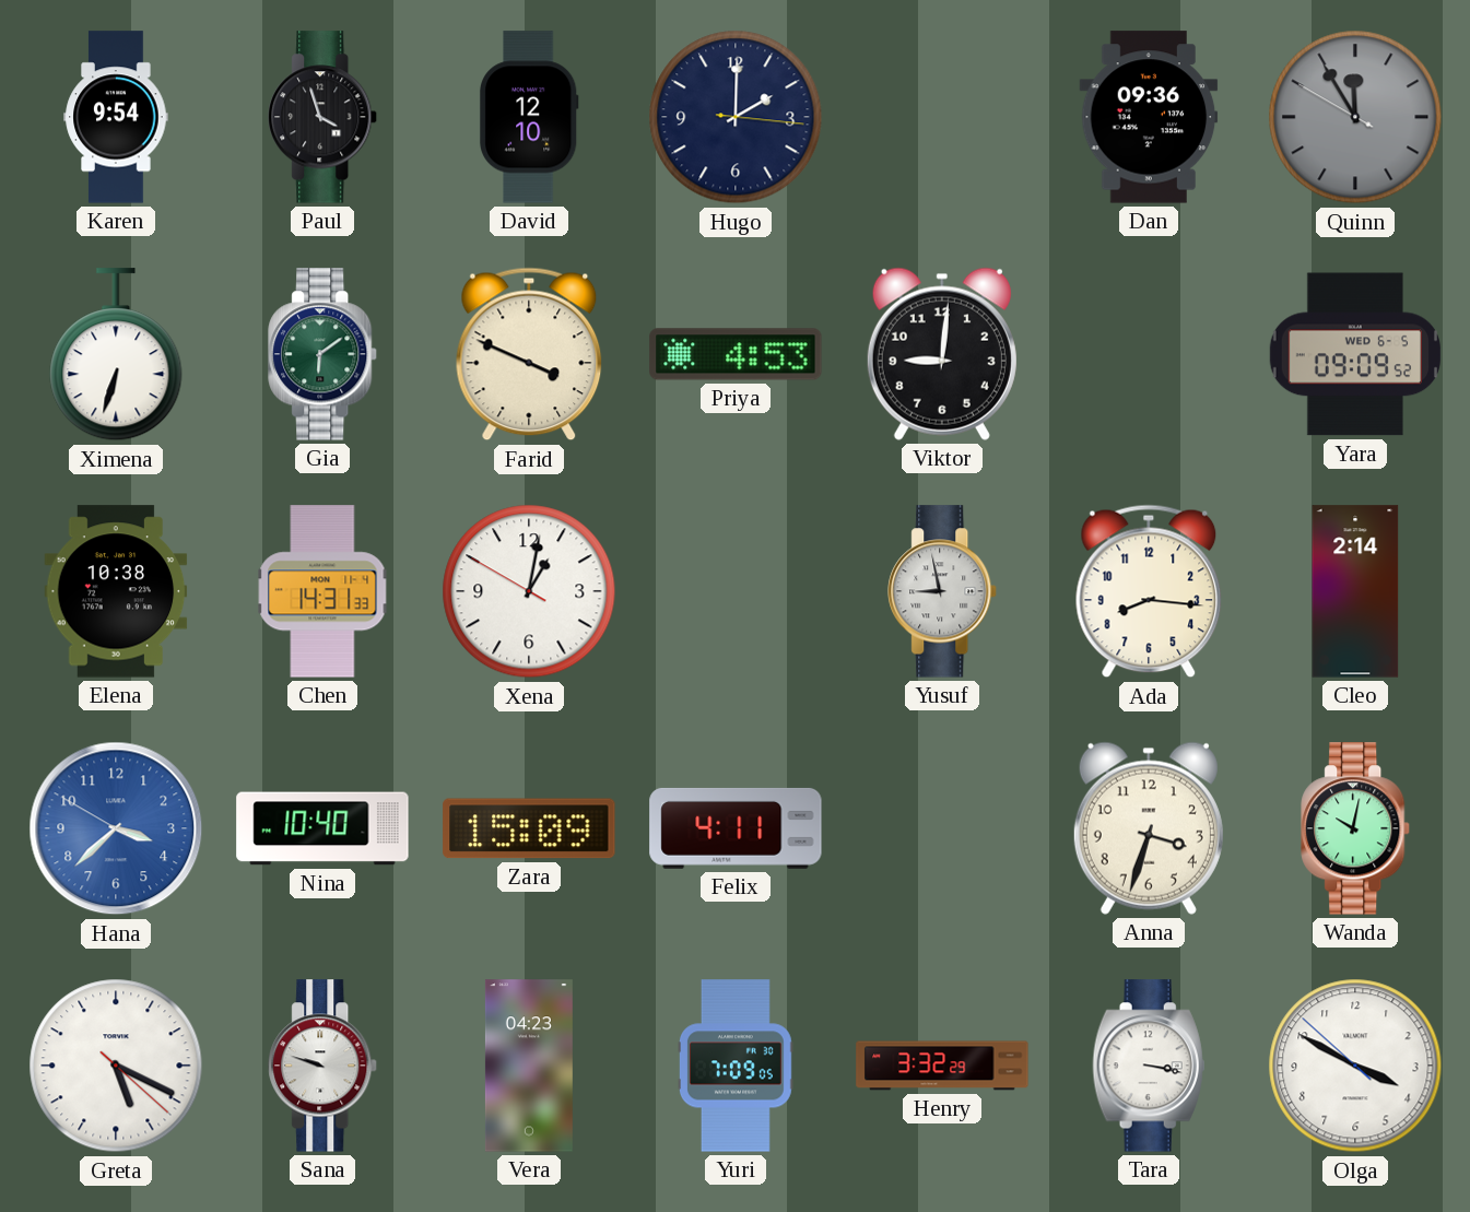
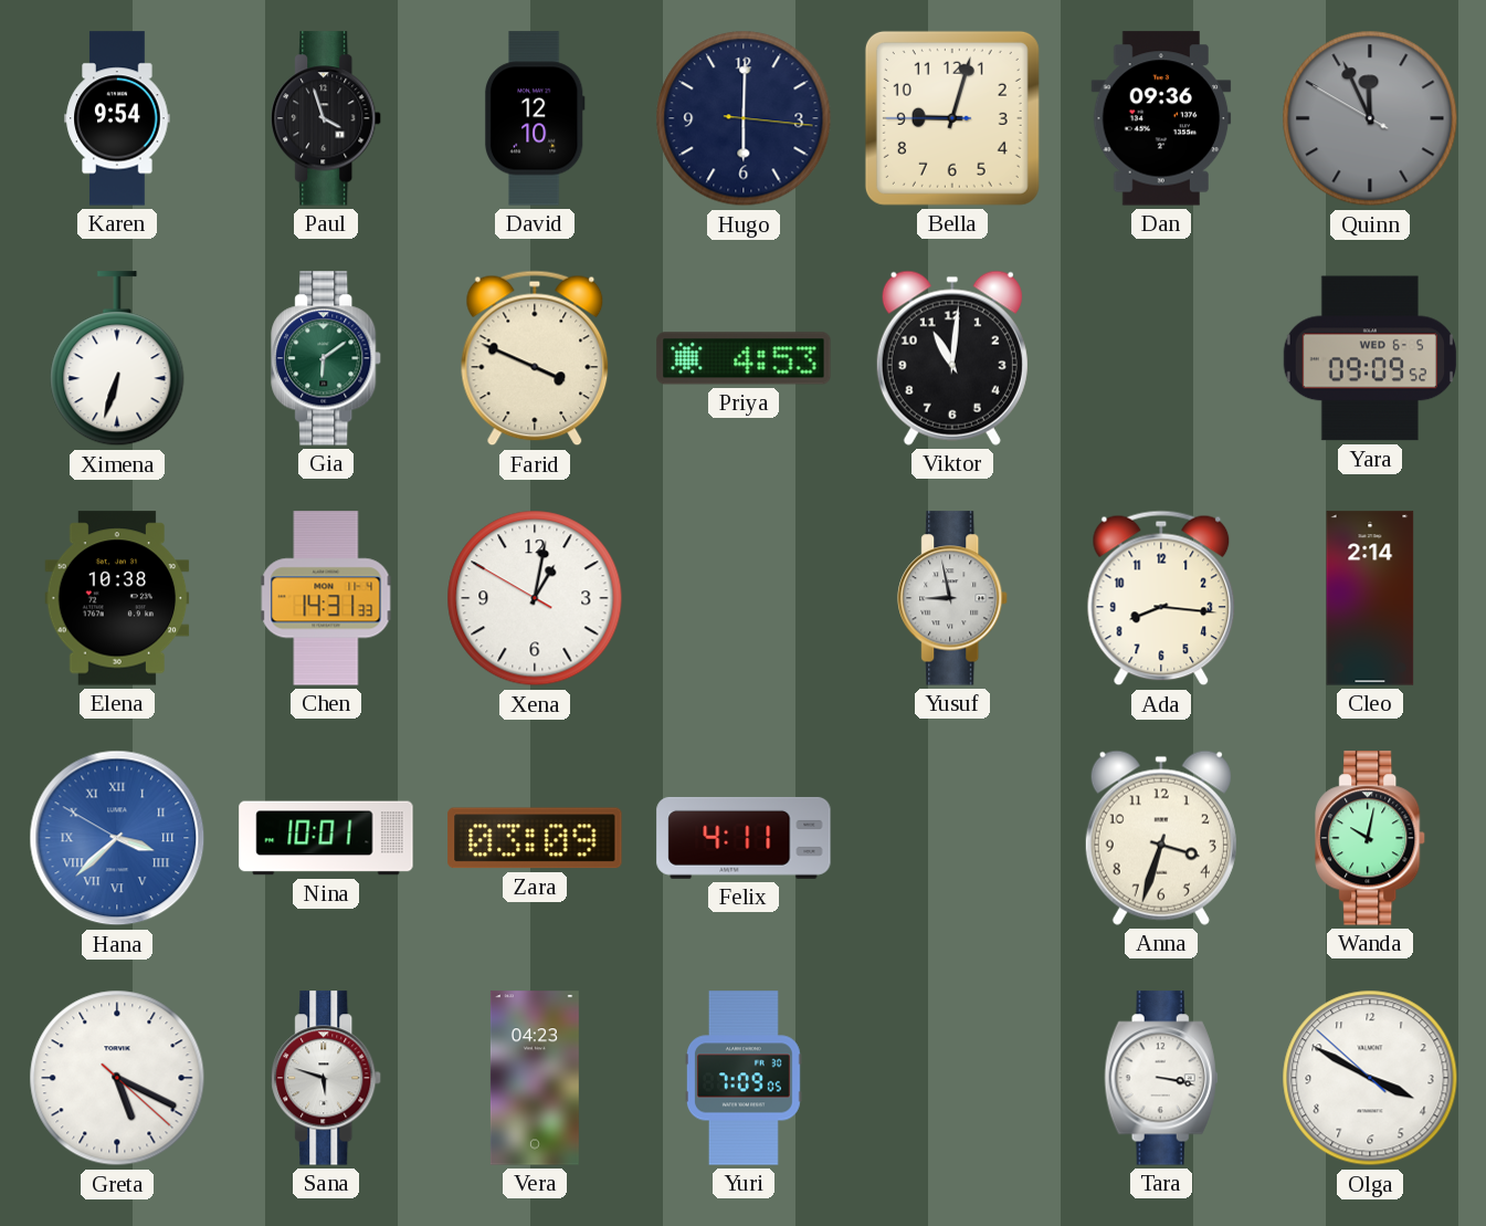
Hugo: 2:00 -> 6:00
Bella: none -> 9:02
Quinn: 11:54 -> 11:55
Viktor: 9:01 -> 11:01
Hana numerals: Arabic -> Roman
Nina: 10:40 -> 10:01
Zara: 15:09 -> 03:09
Sana: 9:48 -> 5:48
Henry: 3:32 -> none
